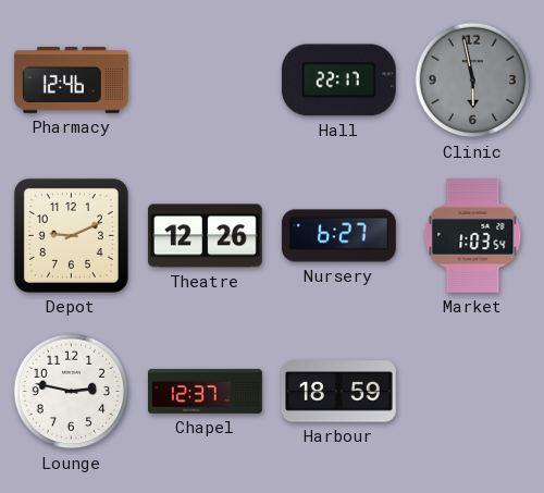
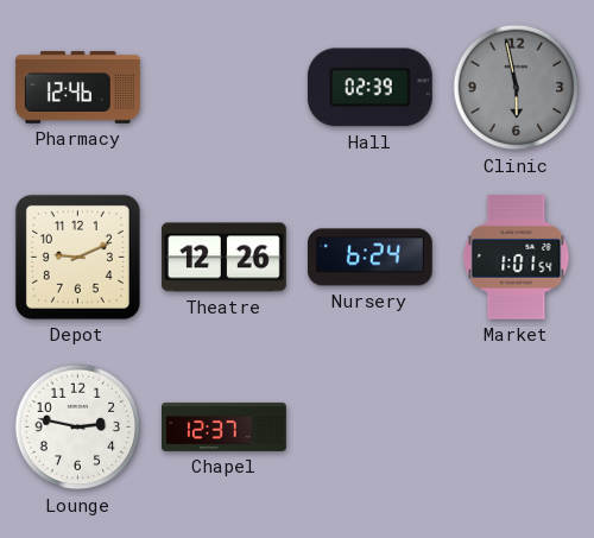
Hall: 22:17 -> 02:39
Nursery: 6:27 -> 6:24
Market: 1:03 -> 1:01
Harbour: 18:59 -> none
